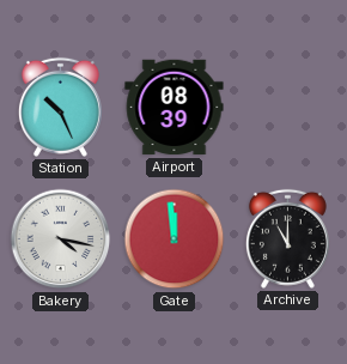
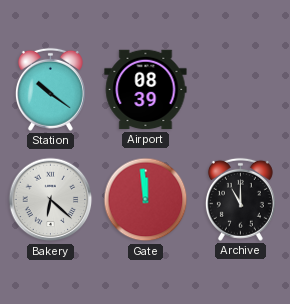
Station: 10:26 -> 10:21
Bakery: 4:17 -> 6:22
